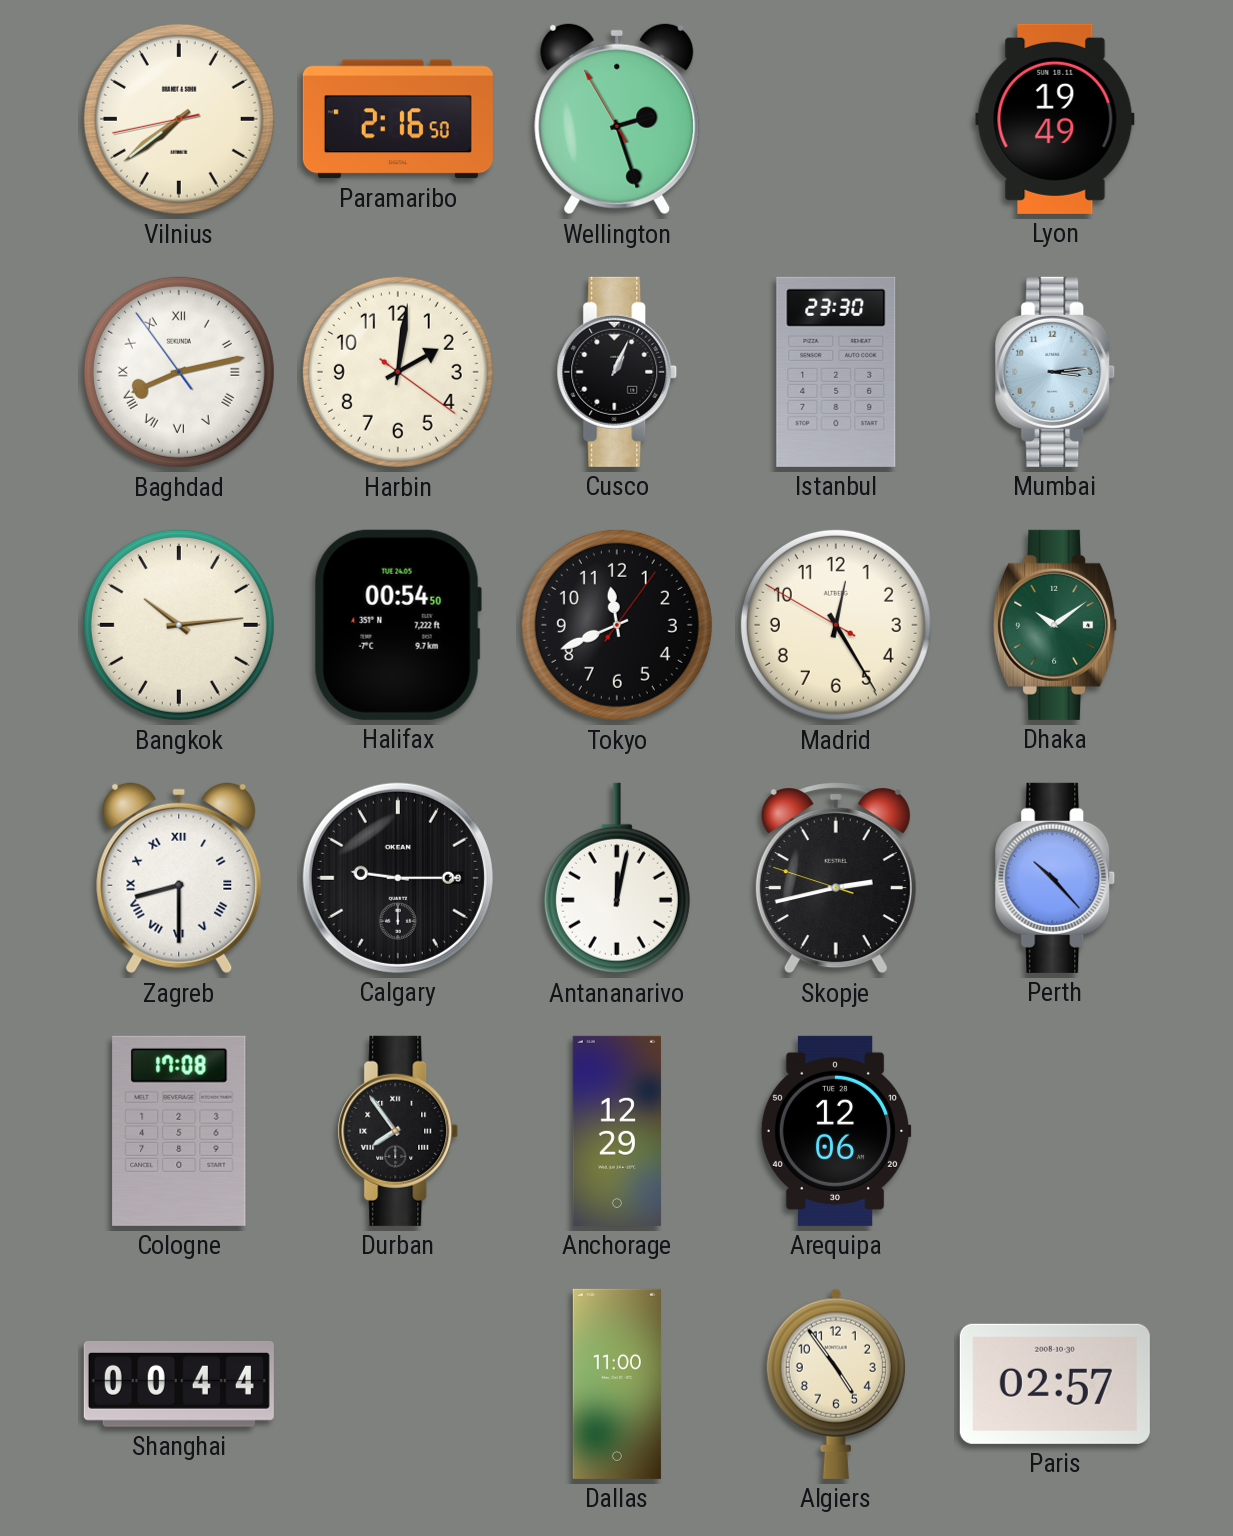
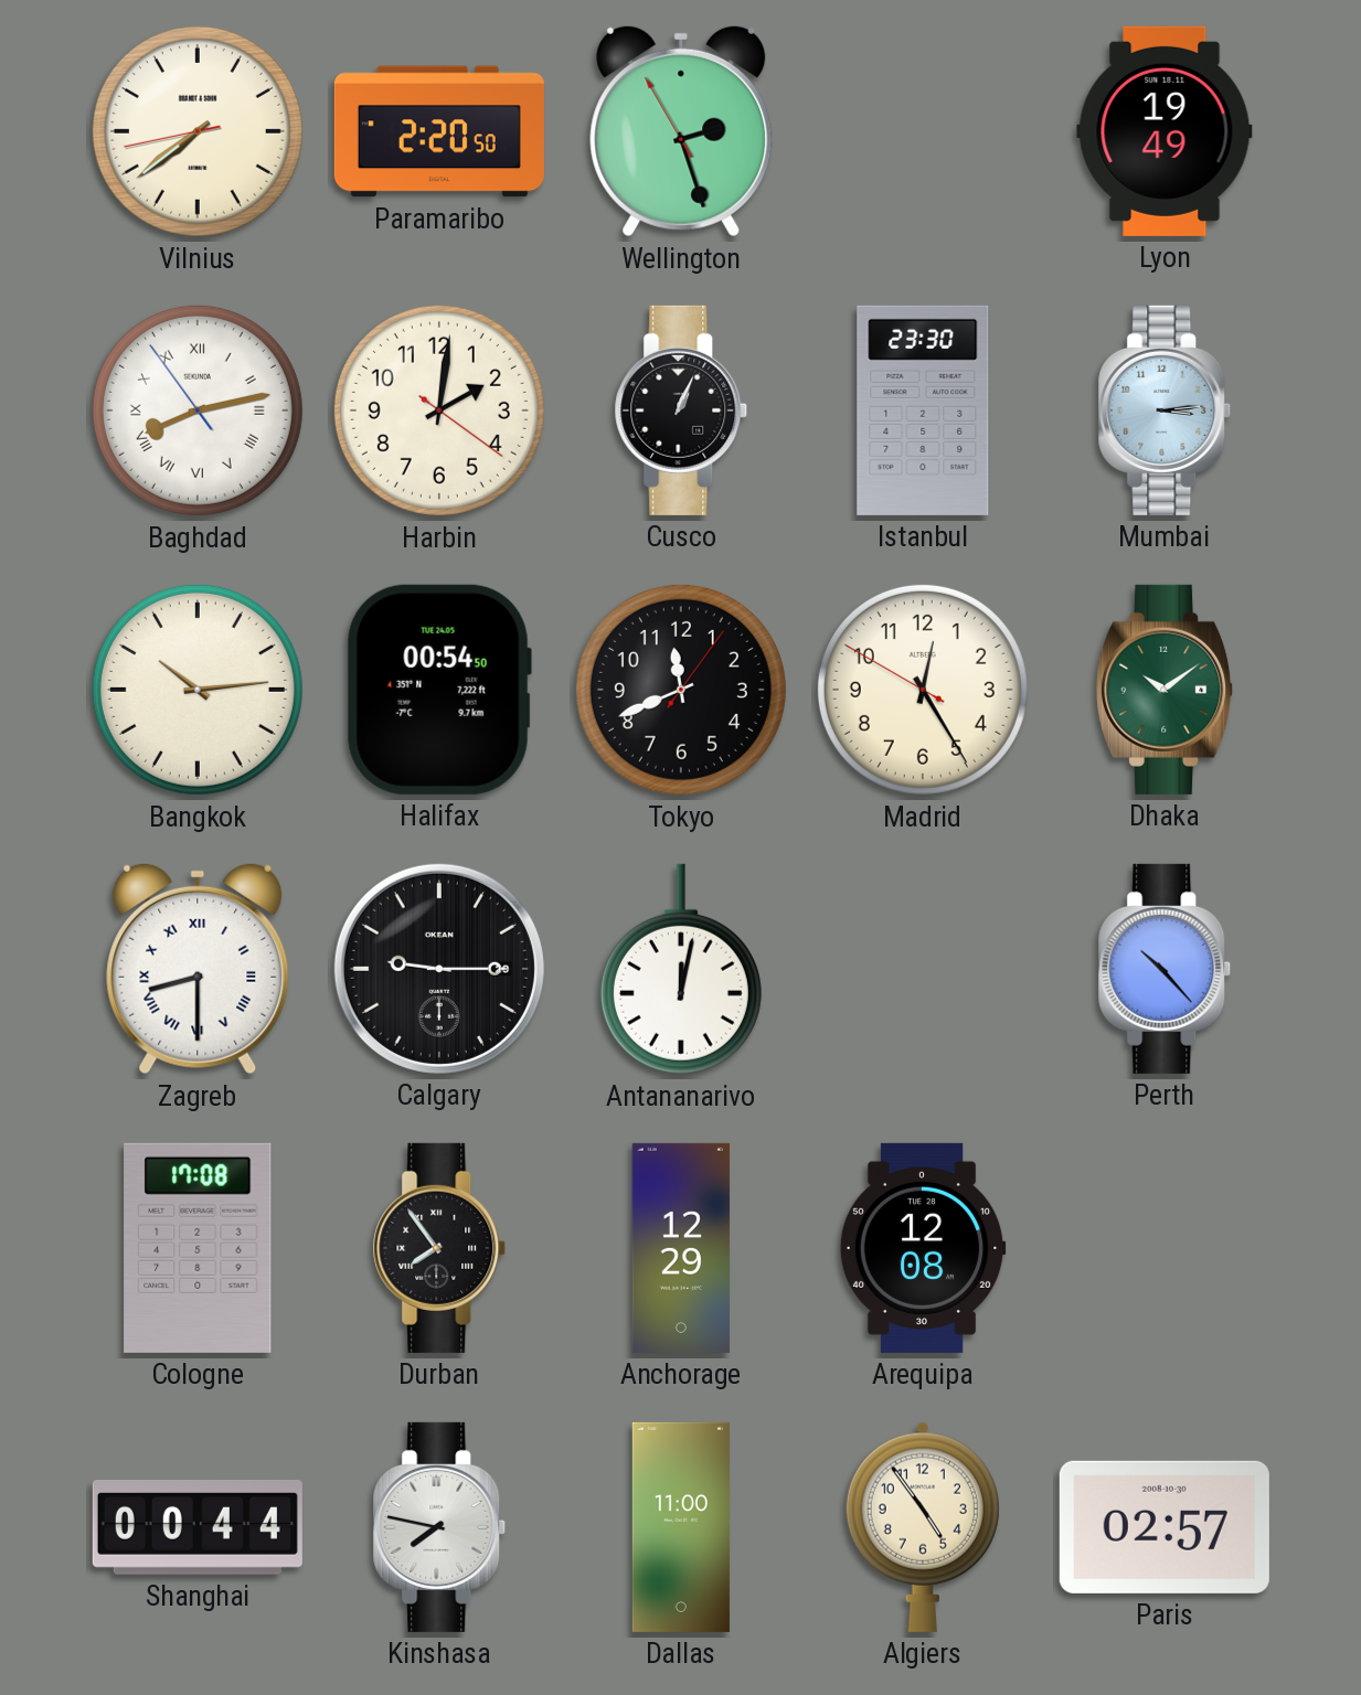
Paramaribo: 2:16 -> 2:20
Skopje: 2:42 -> none
Arequipa: 12:06 -> 12:08
Kinshasa: none -> 7:47
